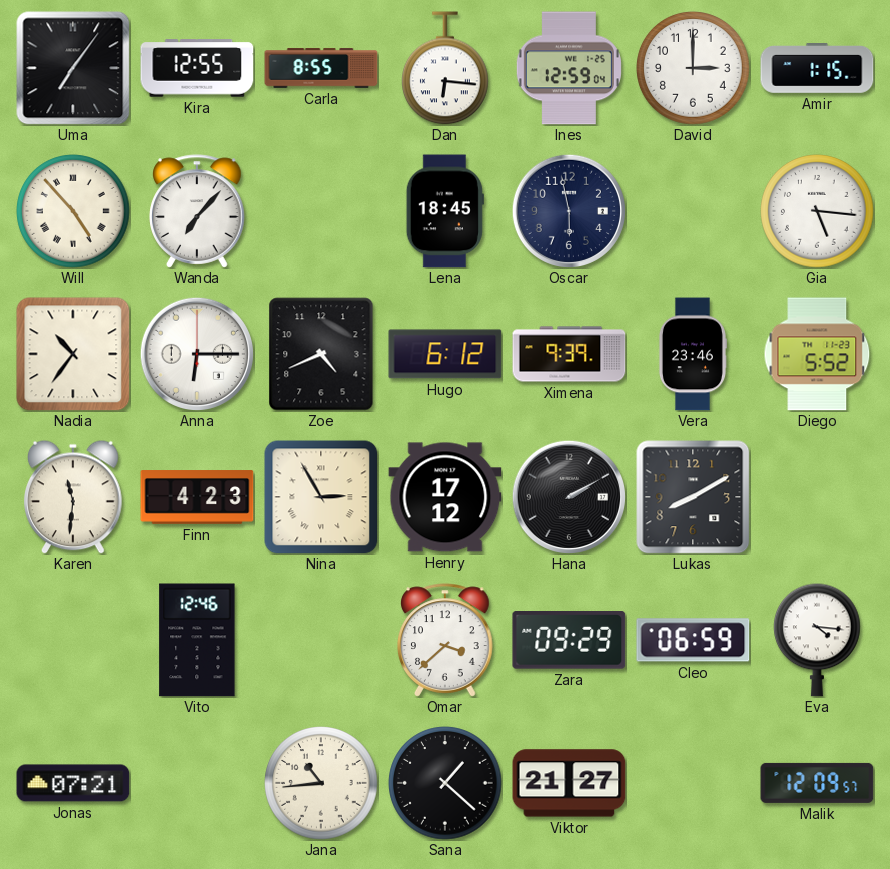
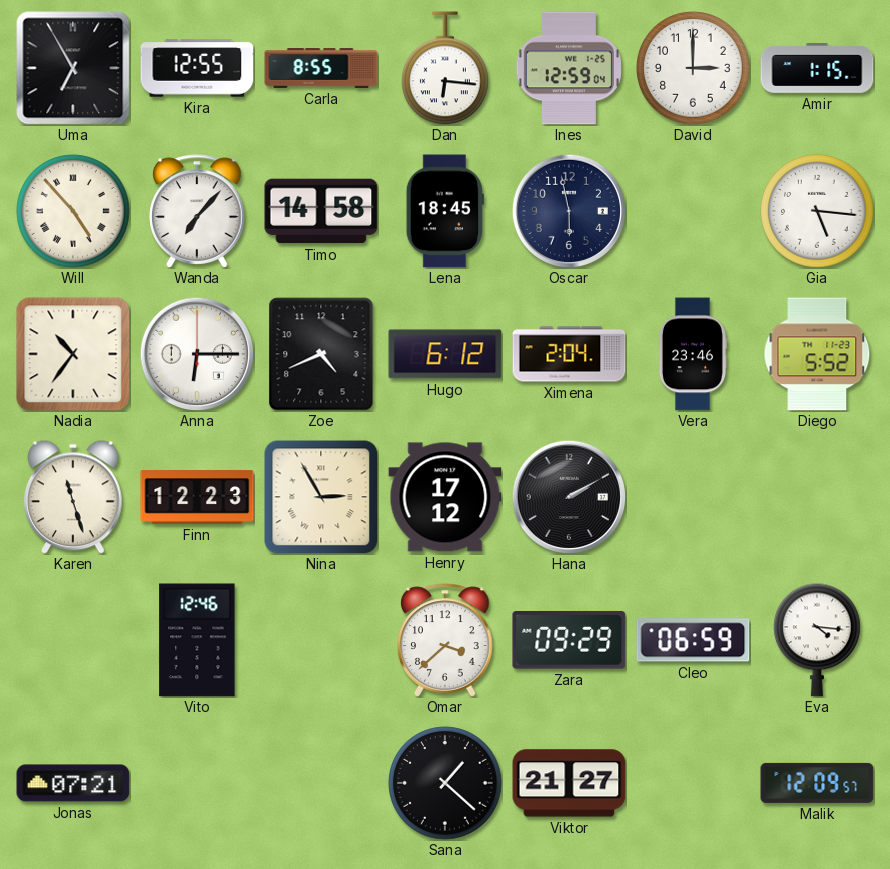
Uma: 7:06 -> 6:55
Timo: none -> 14:58
Ximena: 9:39 -> 2:04
Karen: 11:31 -> 11:27
Finn: 4:23 -> 12:23
Lukas: 8:10 -> none
Jana: 10:44 -> none
